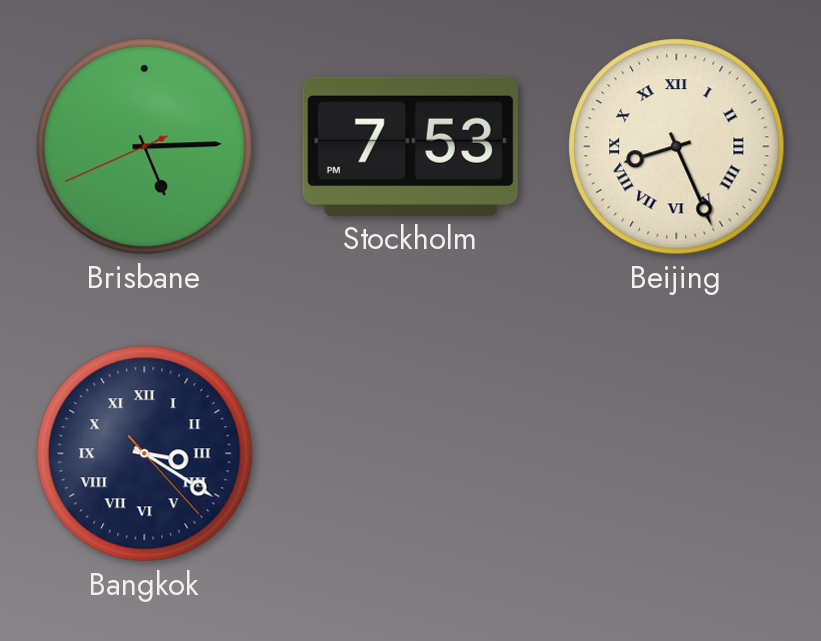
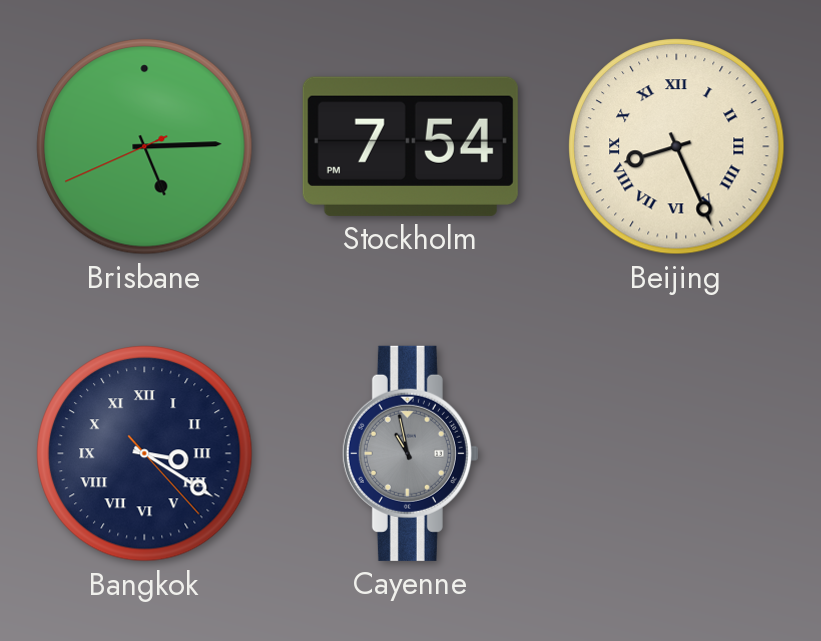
Stockholm: 7:53 -> 7:54
Cayenne: none -> 10:58
